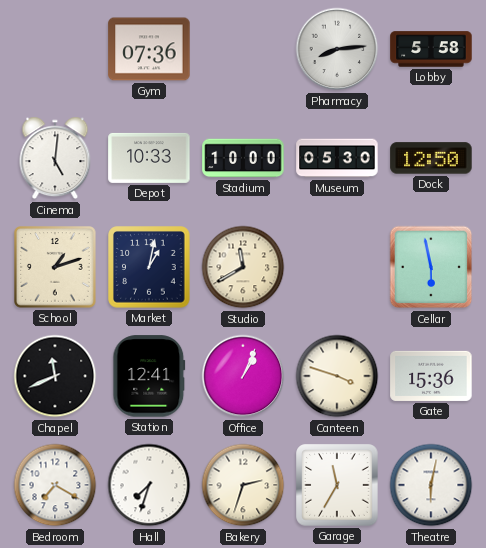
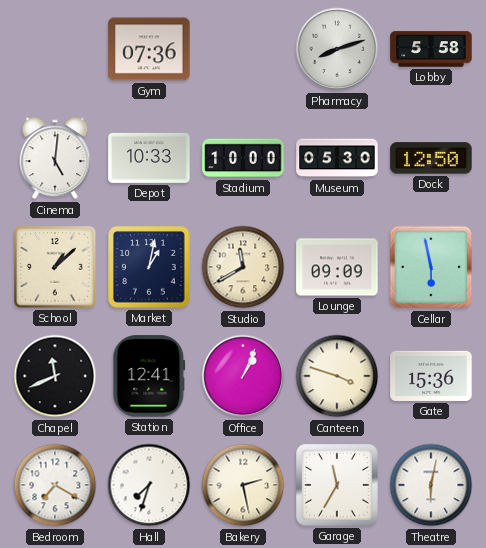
Pharmacy: 8:14 -> 8:12
School: 1:12 -> 1:08
Lounge: none -> 09:09
Bakery: 2:33 -> 2:28
